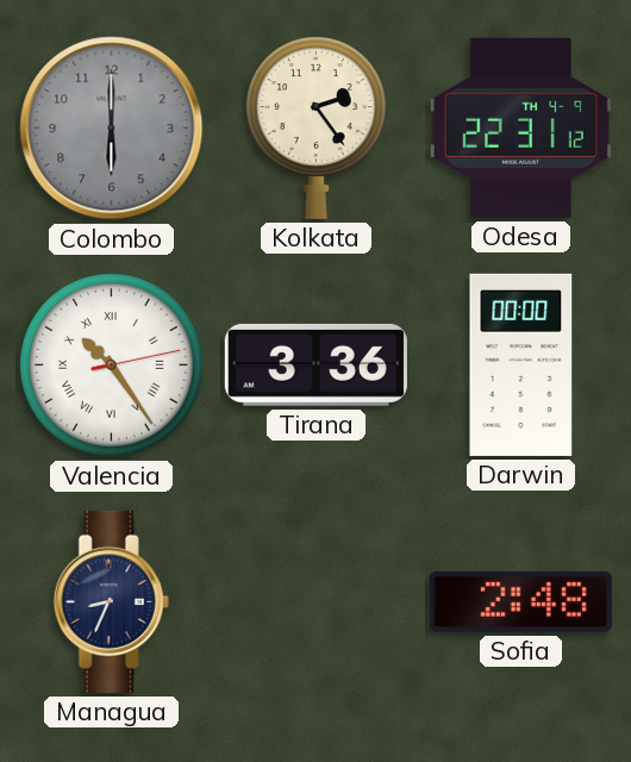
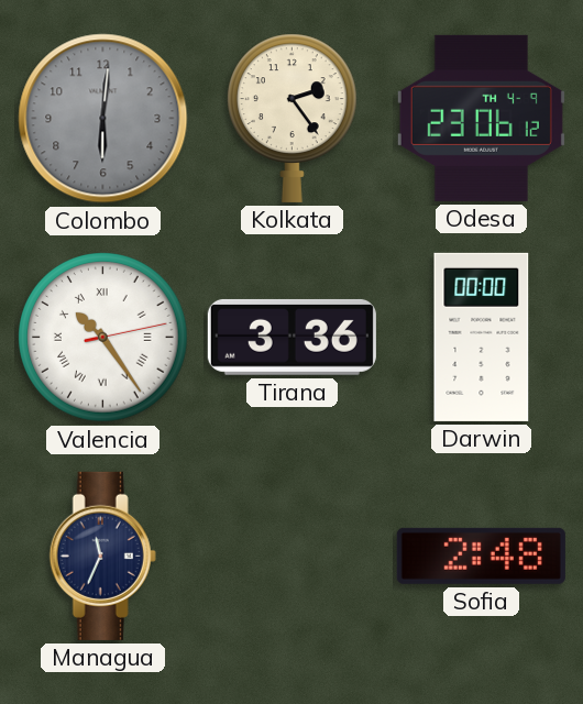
Colombo: 6:00 -> 6:01
Odesa: 22:31 -> 23:06
Managua: 8:34 -> 11:34
